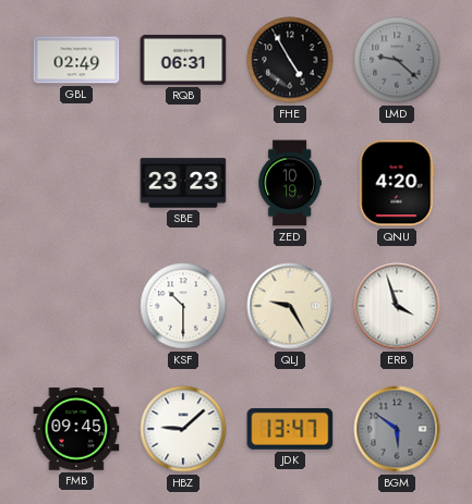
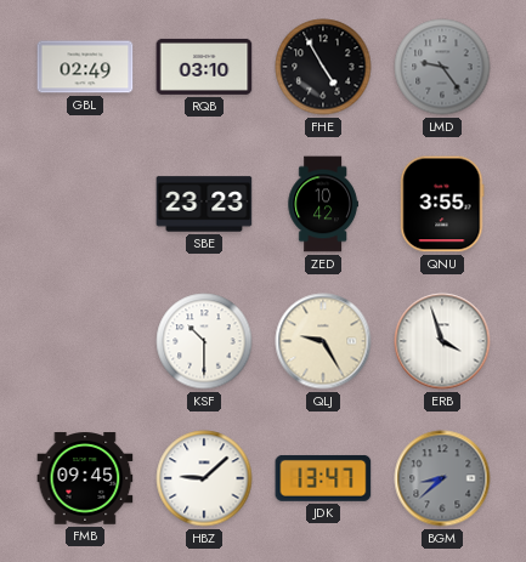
RQB: 06:31 -> 03:10
LMD: 9:22 -> 9:24
ZED: 10:19 -> 10:42
QNU: 4:20 -> 3:55
BGM: 5:51 -> 8:38
